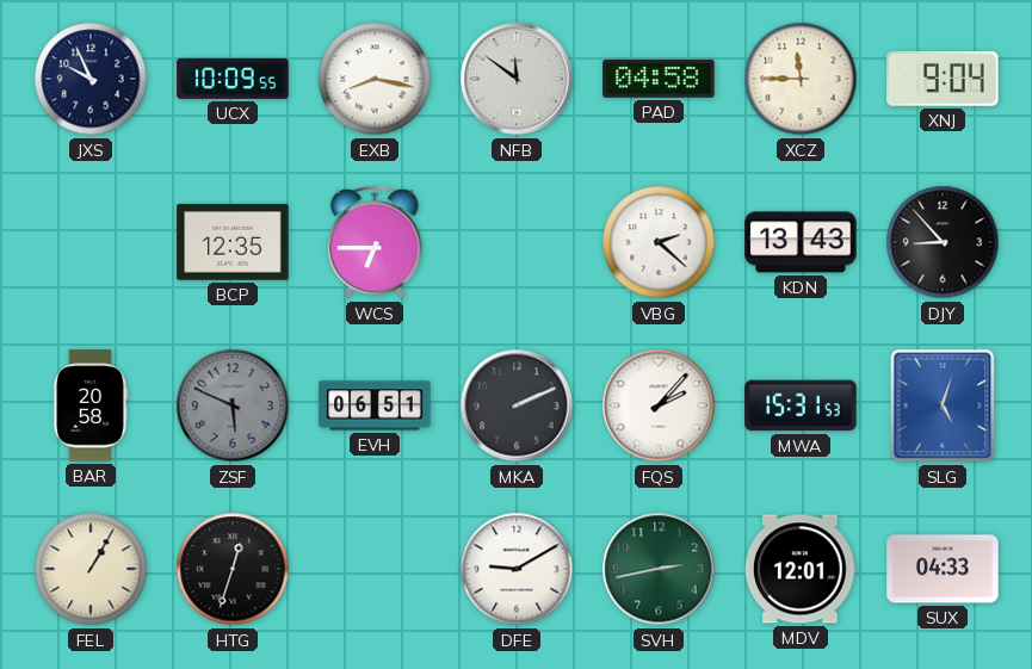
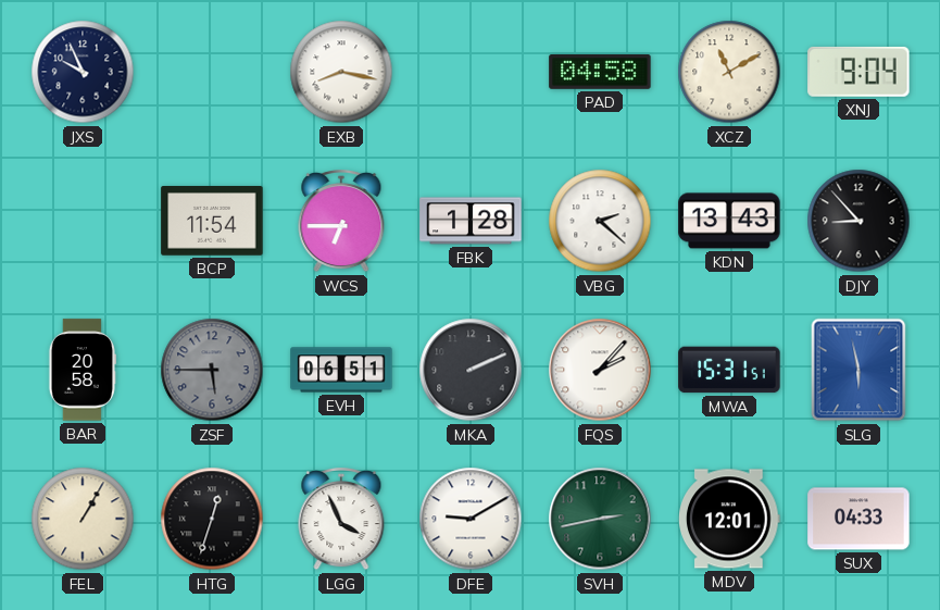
UCX: 10:09 -> none
NFB: 11:51 -> none
XCZ: 11:45 -> 11:10
BCP: 12:35 -> 11:54
FBK: none -> 1:28
ZSF: 5:49 -> 5:45
MWA: 15:31:53 -> 15:31:51
SLG: 5:03 -> 5:58
LGG: none -> 3:56
